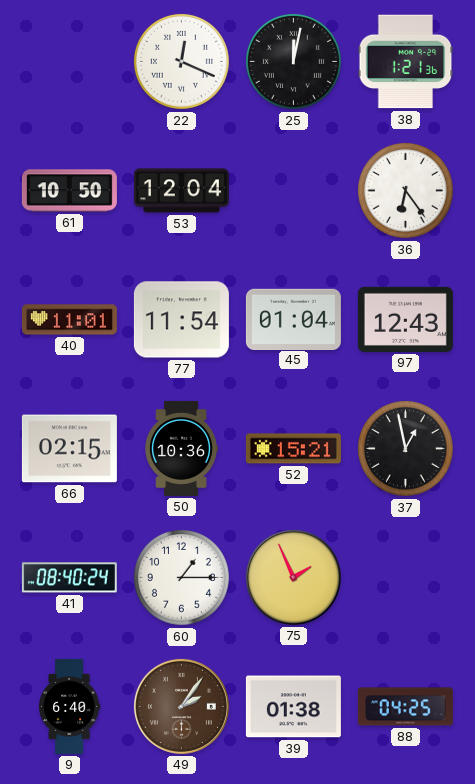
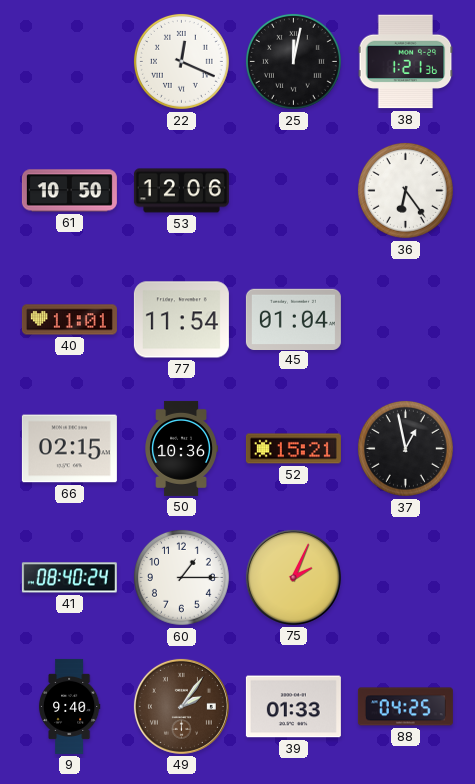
53: 12:04 -> 12:06
97: 12:43 -> none
75: 1:56 -> 2:04
9: 6:40 -> 9:40
39: 01:38 -> 01:33
